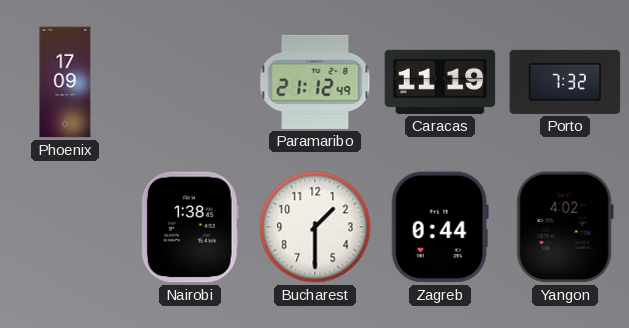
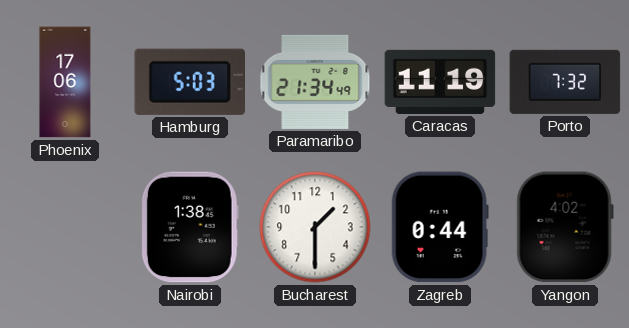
Phoenix: 17:09 -> 17:06
Hamburg: none -> 5:03
Paramaribo: 21:12 -> 21:34
